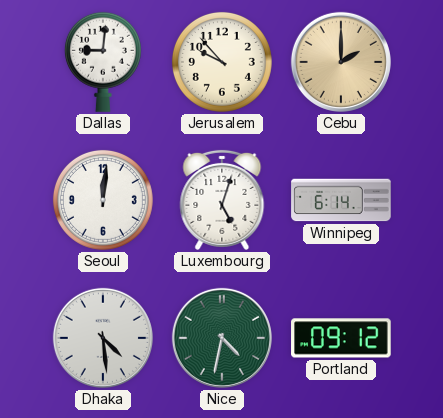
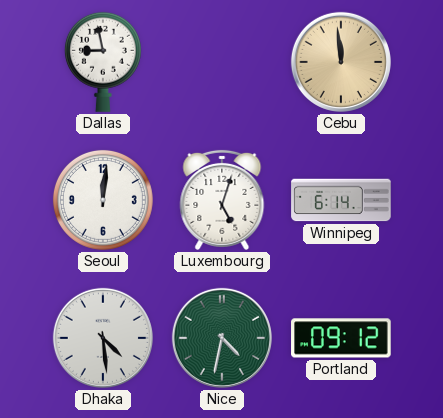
Dallas: 9:01 -> 8:58
Jerusalem: 9:53 -> none
Cebu: 2:00 -> 11:59
